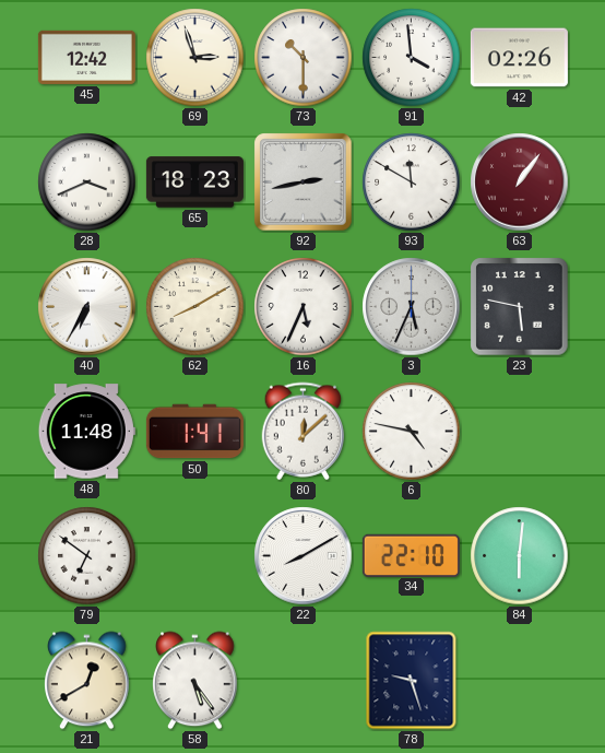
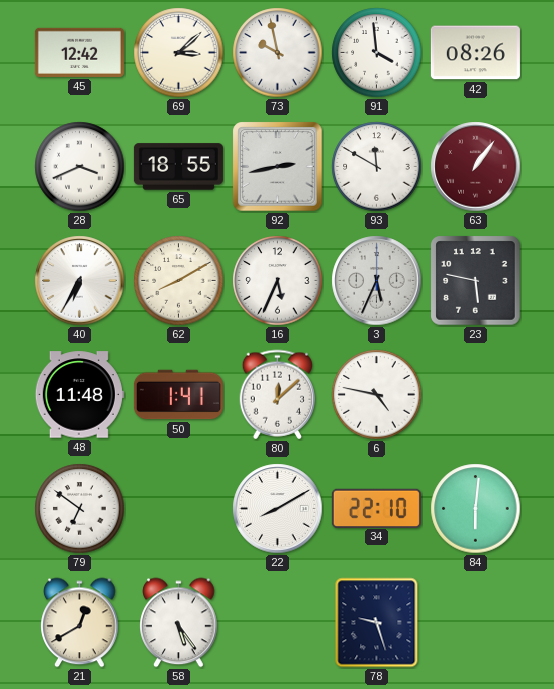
69: 2:57 -> 3:08
73: 10:30 -> 9:58
42: 02:26 -> 08:26
65: 18:23 -> 18:55
